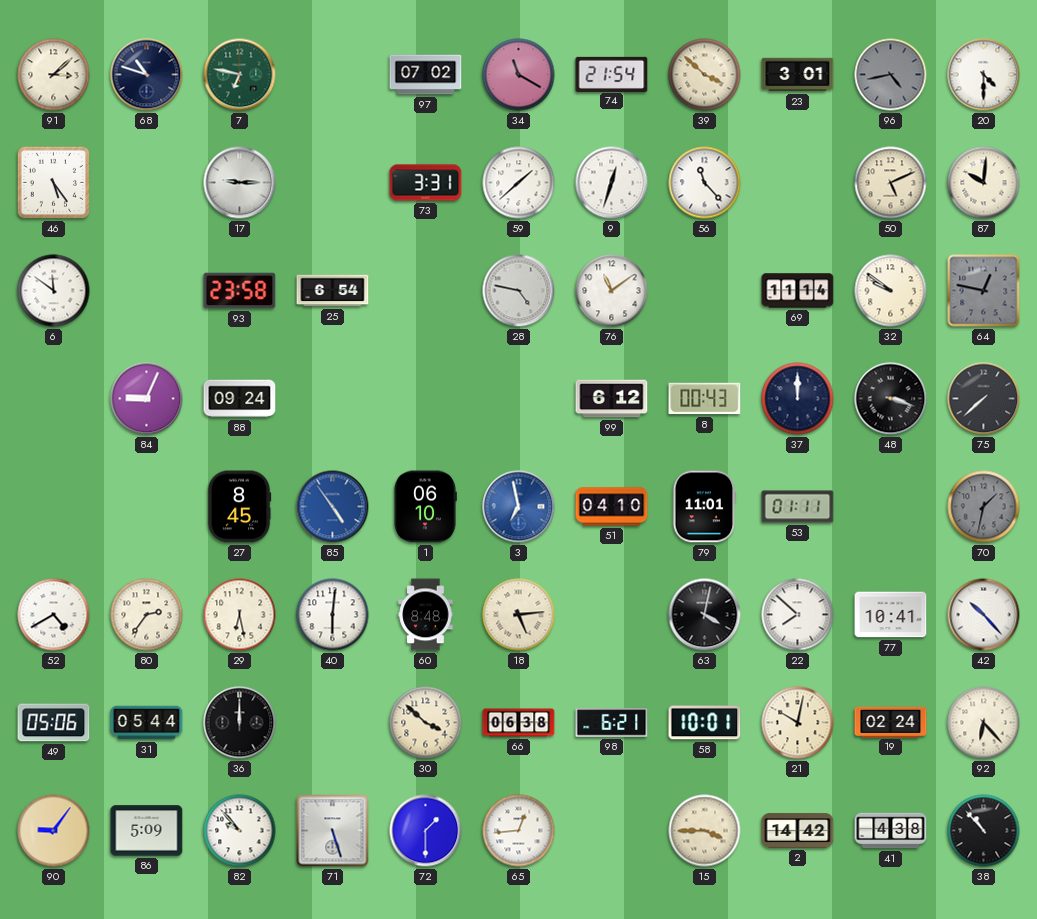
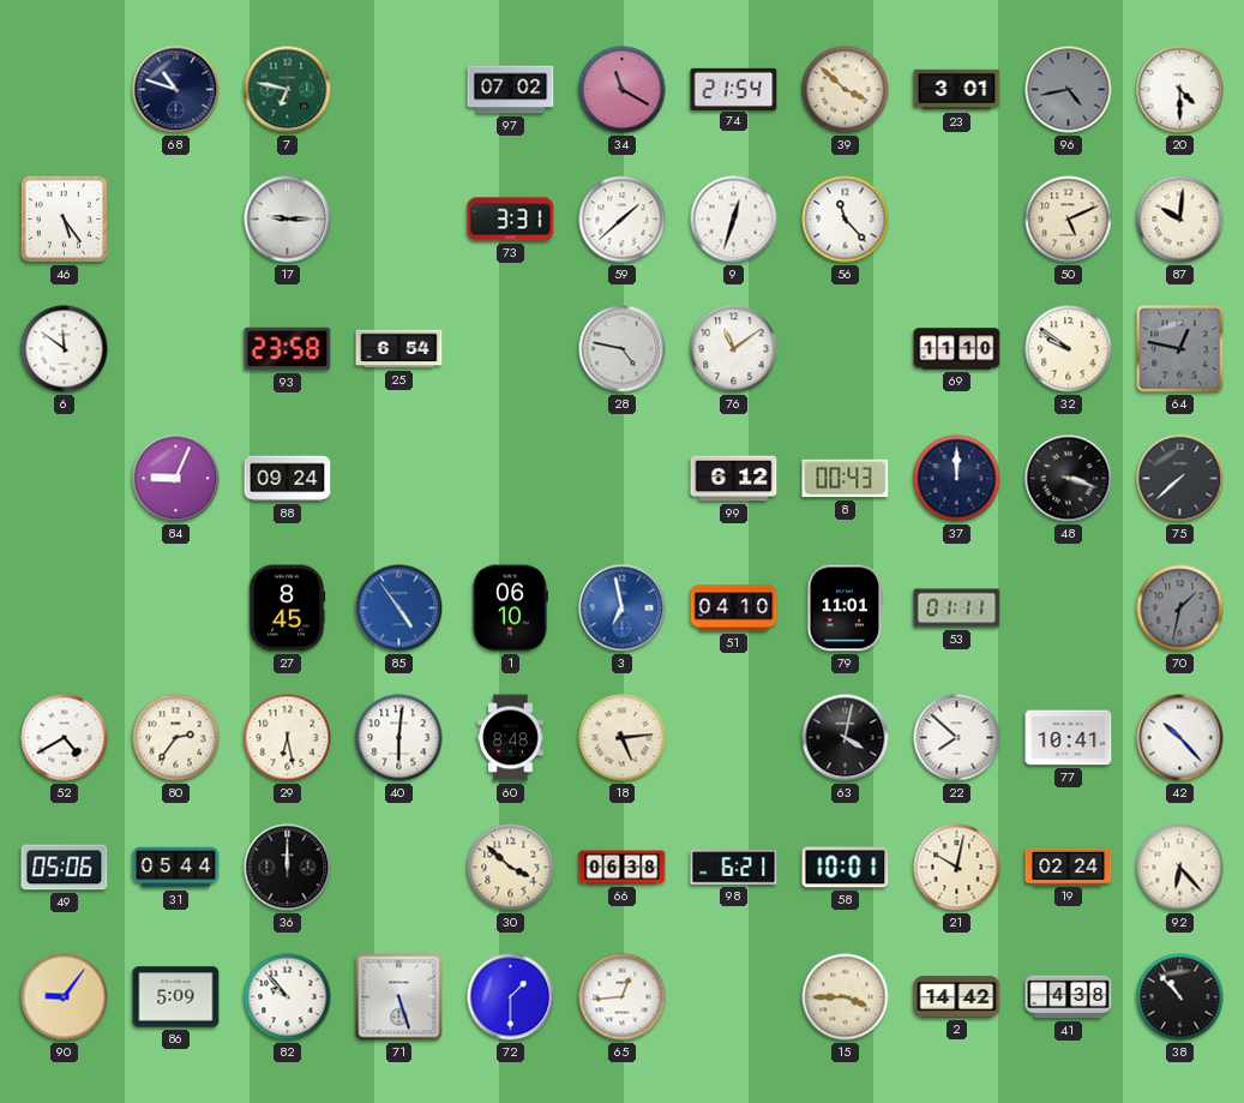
91: 3:08 -> none
69: 11:14 -> 11:10
